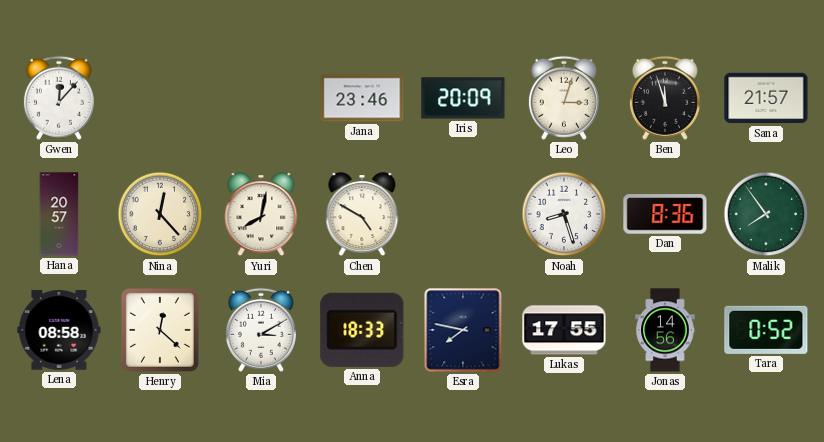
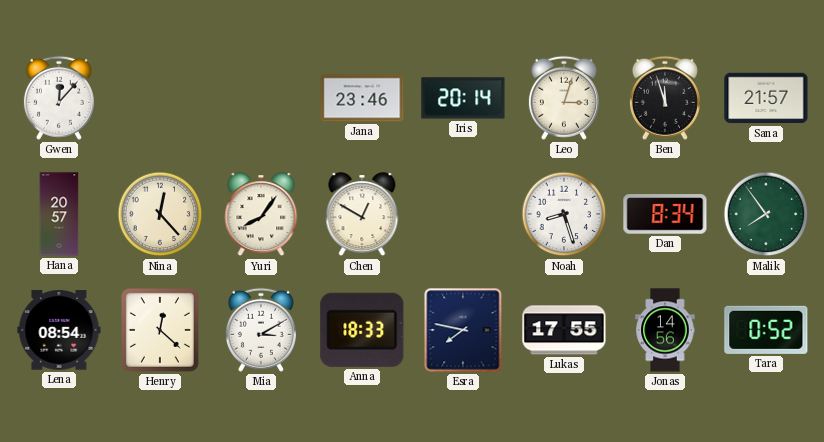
Iris: 20:09 -> 20:14
Yuri: 8:02 -> 8:06
Chen: 4:50 -> 12:50
Dan: 8:36 -> 8:34
Lena: 08:58 -> 08:54
